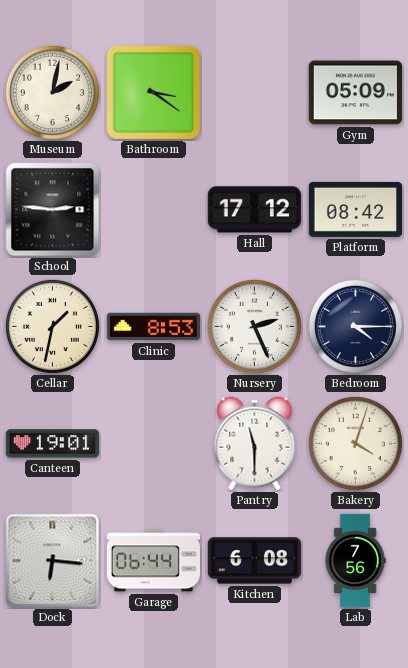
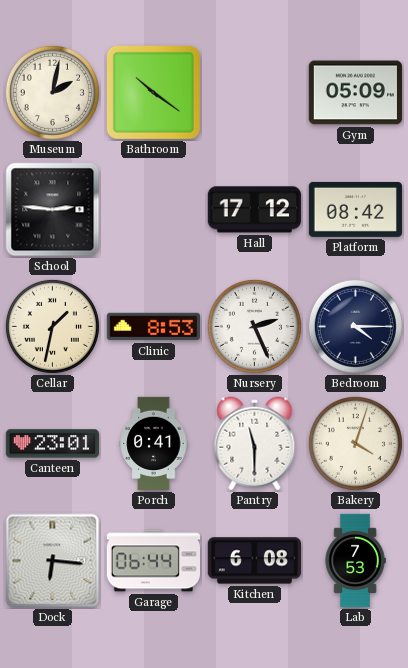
Bathroom: 3:21 -> 10:21
Canteen: 19:01 -> 23:01
Porch: none -> 0:41
Lab: 7:56 -> 7:53
